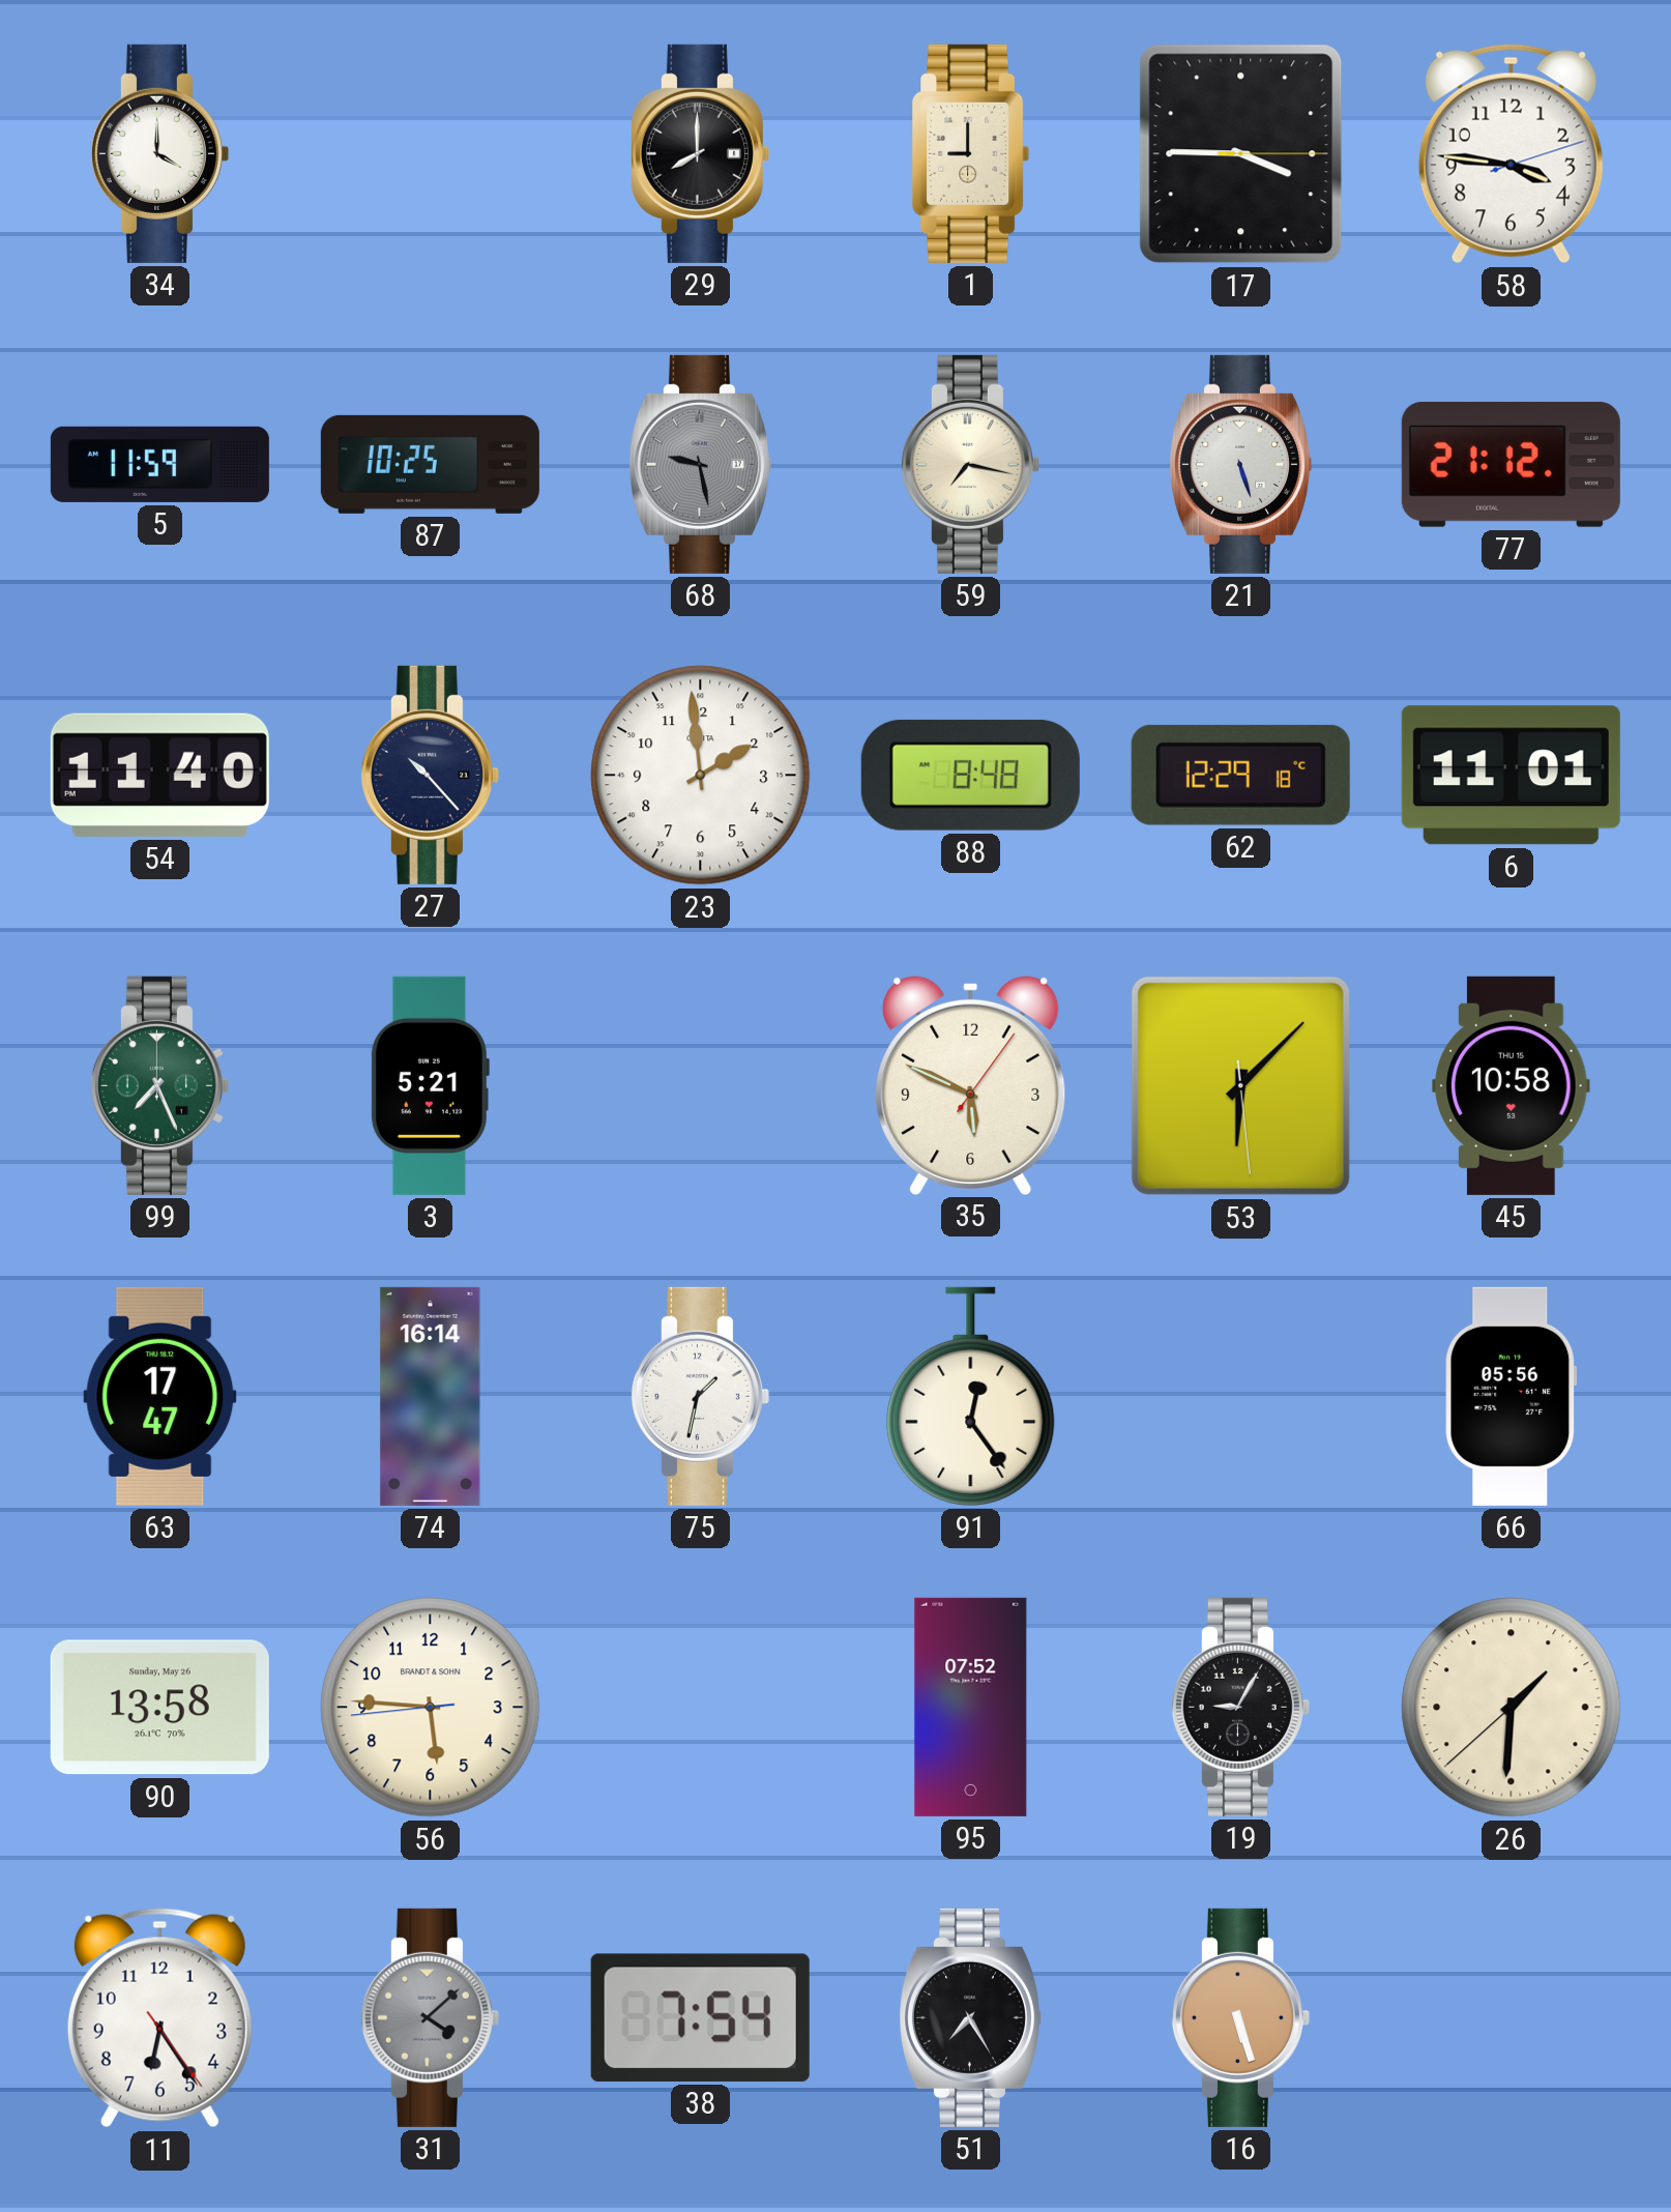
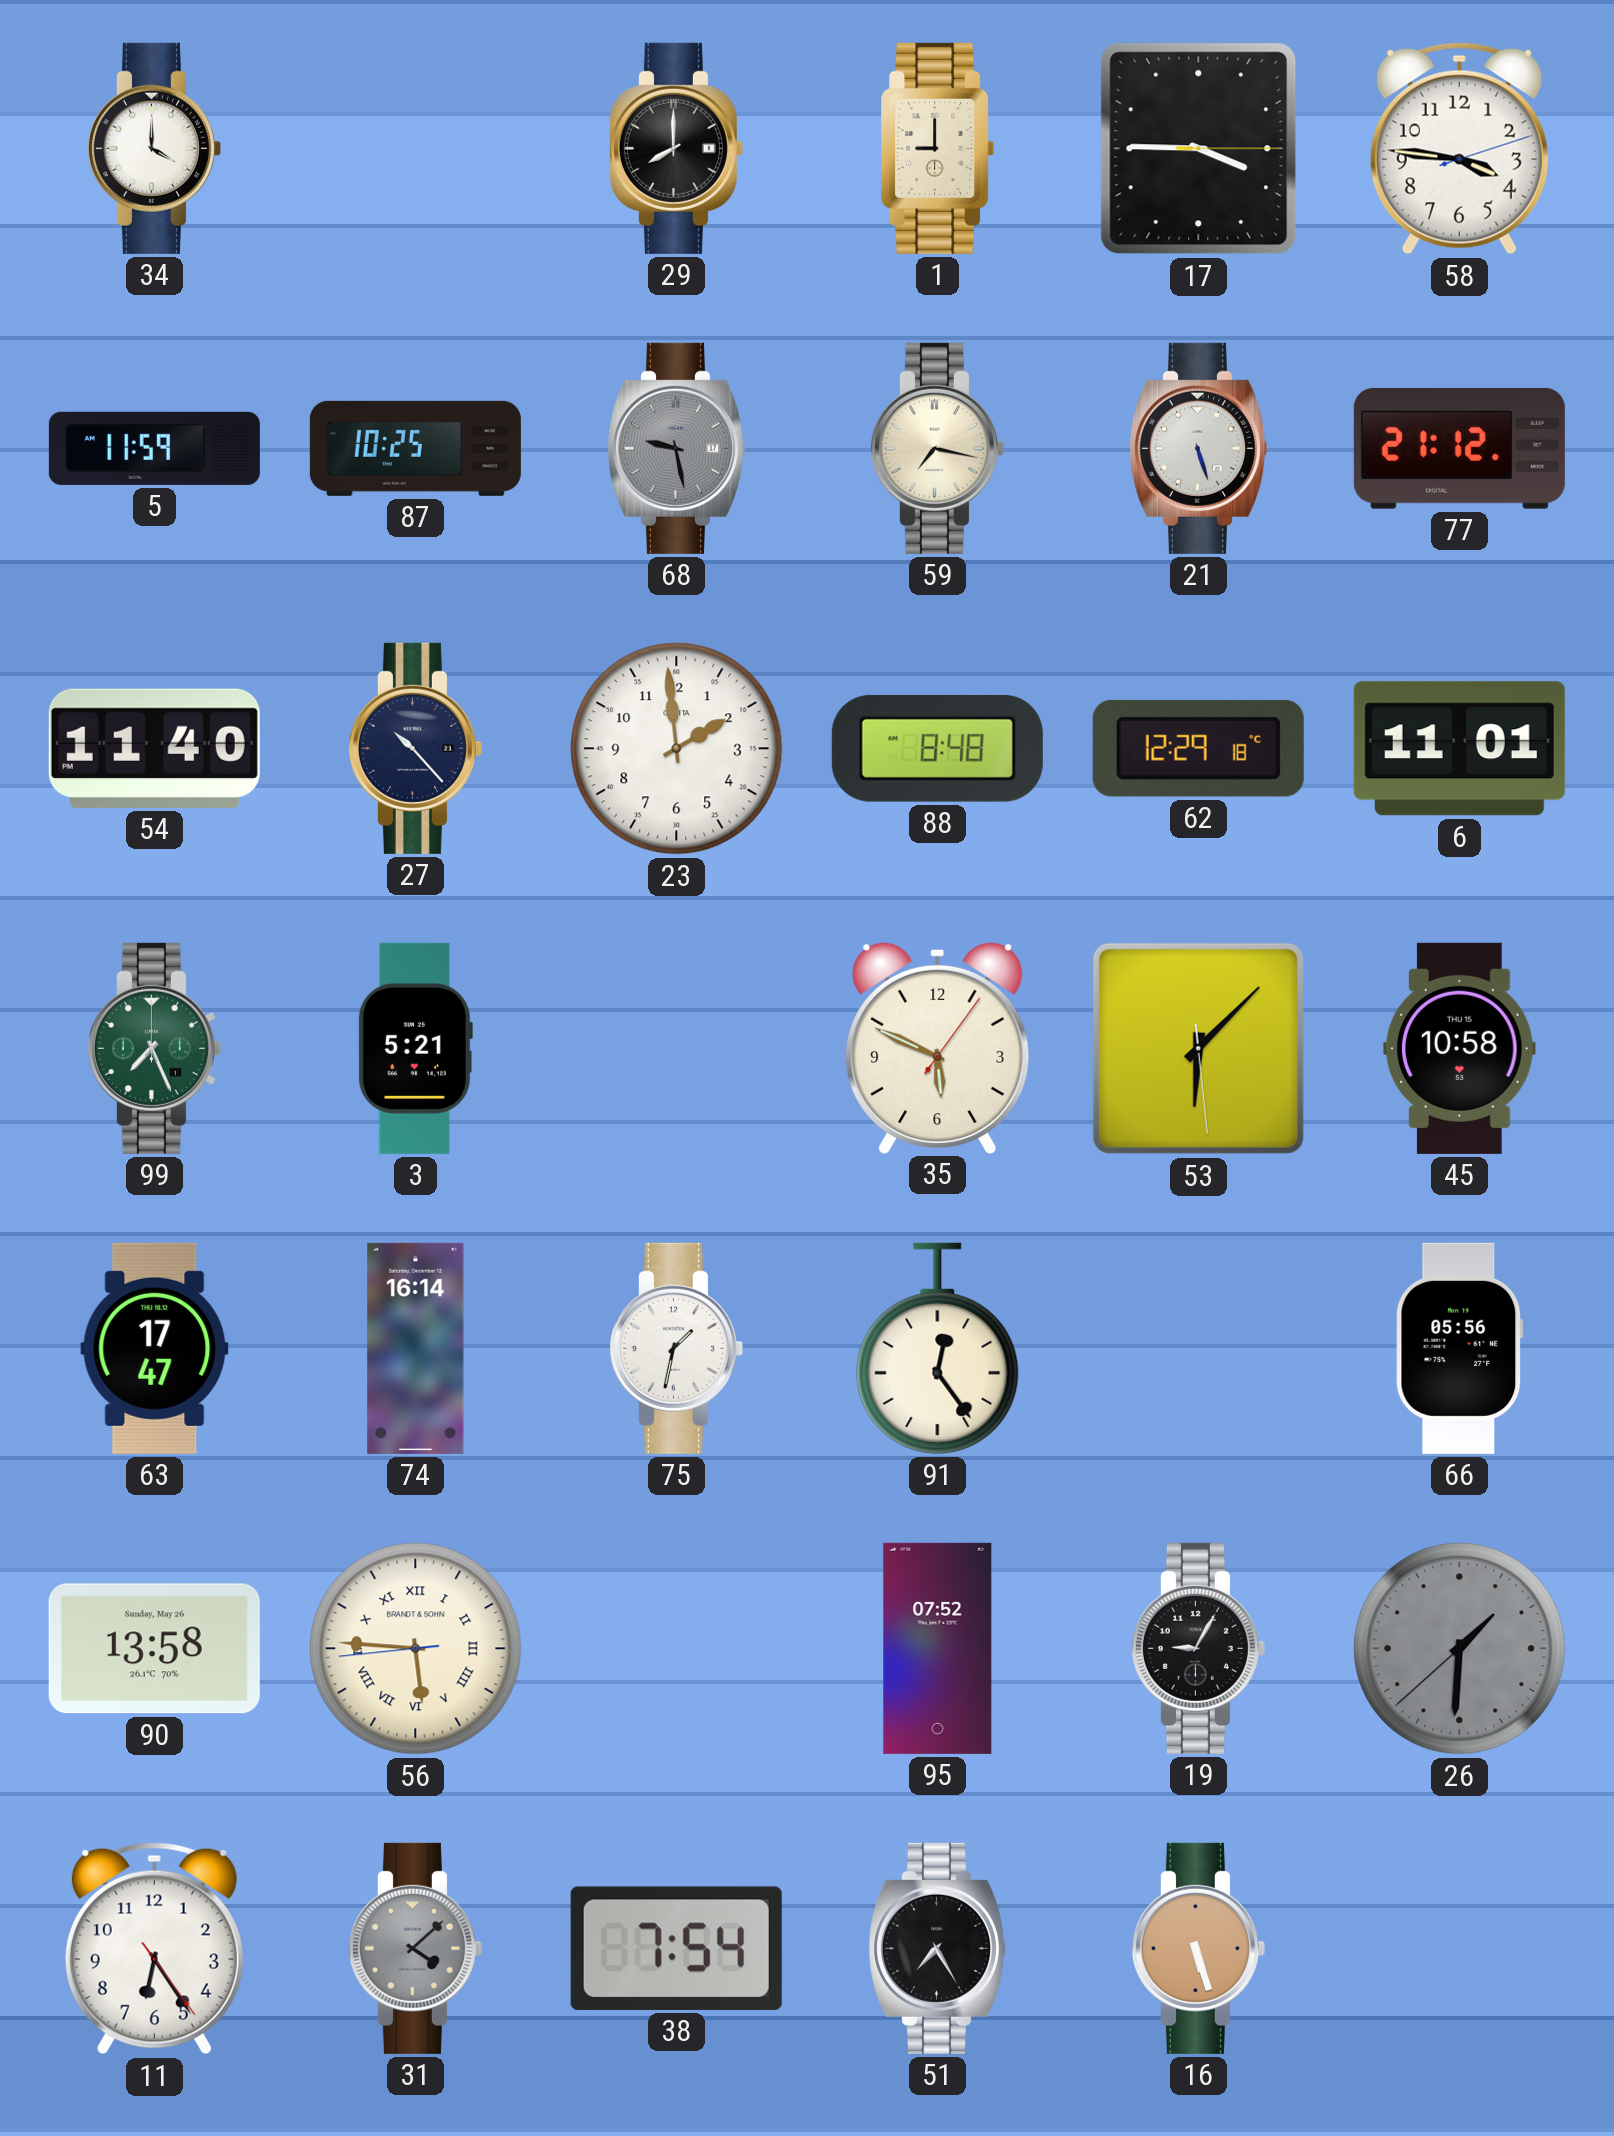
56 numerals: Arabic -> Roman
26 dial: cream -> grey
